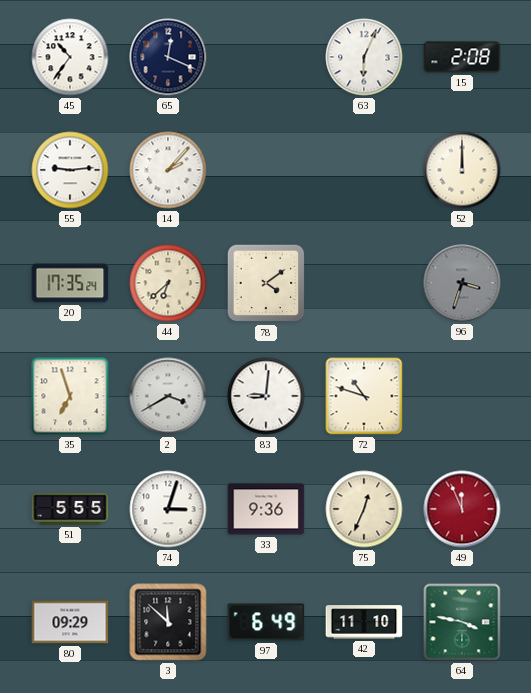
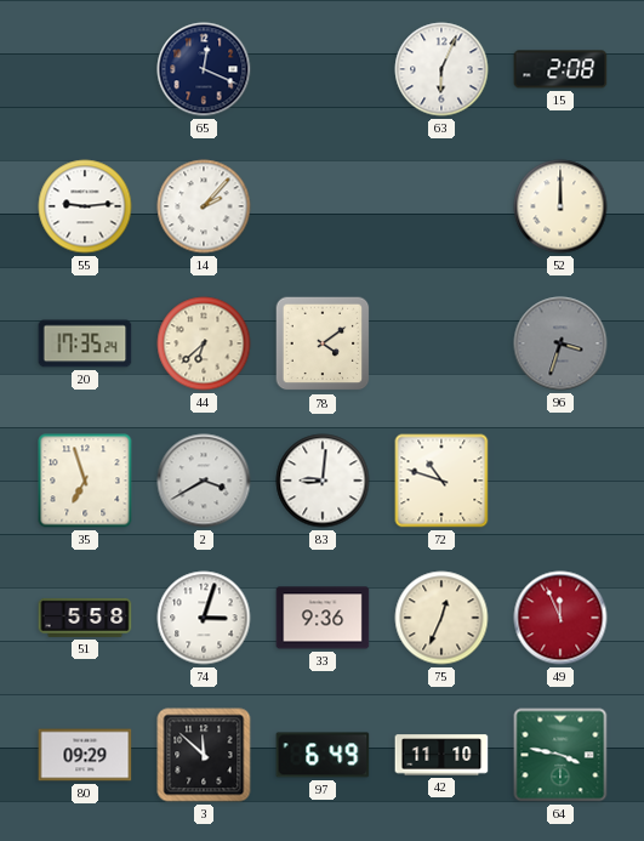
45: 10:36 -> none
51: 5:55 -> 5:58
